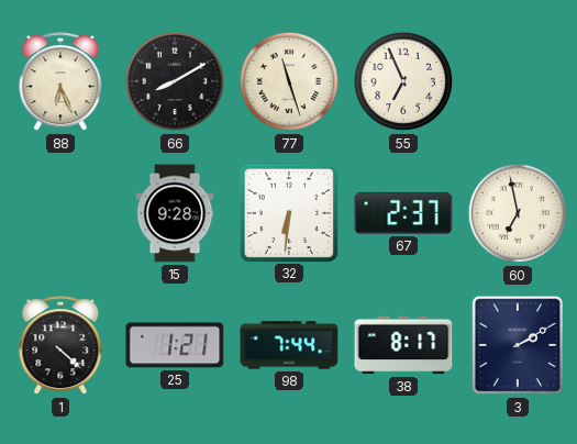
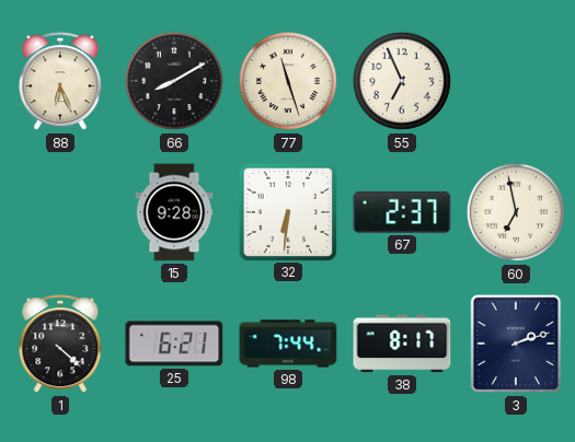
25: 1:21 -> 6:21
3: 2:10 -> 2:12
